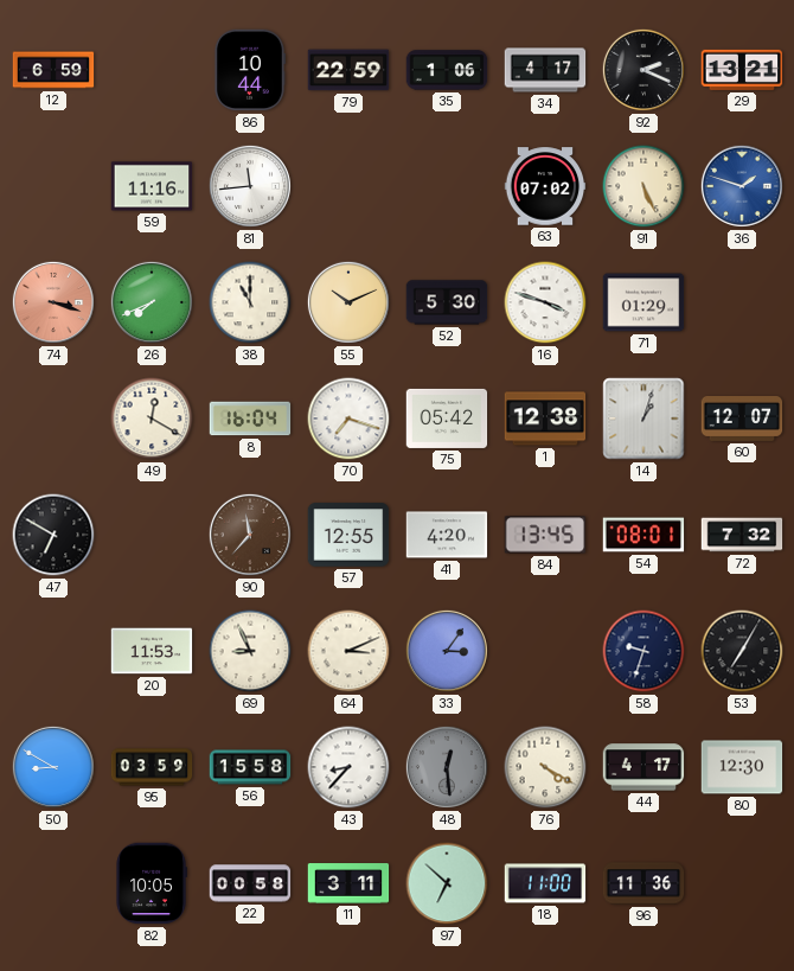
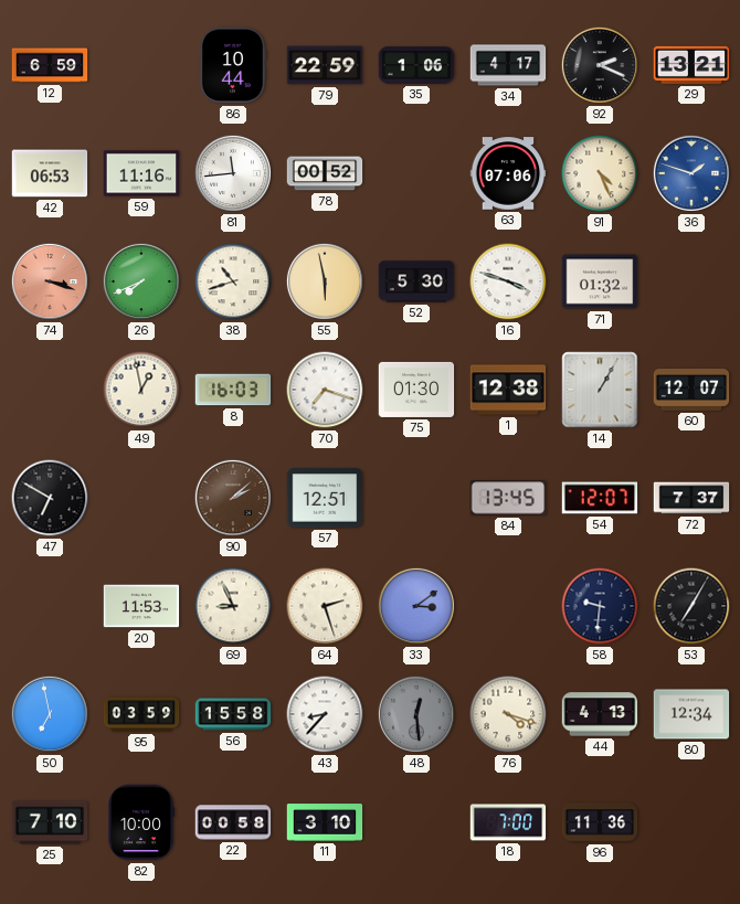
42: none -> 06:53
78: none -> 00:52
63: 07:02 -> 07:06
91: 5:26 -> 4:26
38: 11:00 -> 10:42
55: 10:11 -> 5:58
71: 01:29 -> 01:32
49: 12:20 -> 12:58
8: 16:04 -> 16:03
75: 05:42 -> 01:30
14: 1:03 -> 1:05
90: 11:37 -> 2:08
57: 12:55 -> 12:51
41: 4:20 -> none
54: 08:01 -> 12:07
72: 7:32 -> 7:37
64: 3:11 -> 2:27
33: 3:06 -> 3:09
58: 9:33 -> 9:31
50: 8:50 -> 6:58
76: 4:20 -> 4:18
44: 4:17 -> 4:13
80: 12:30 -> 12:34
25: none -> 7:10
82: 10:05 -> 10:00
11: 3:11 -> 3:10
97: 6:52 -> none
18: 11:00 -> 7:00
